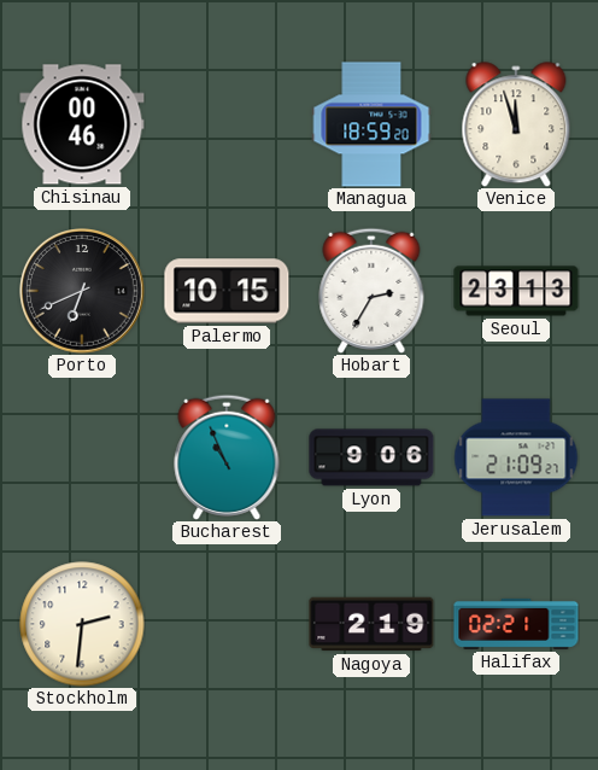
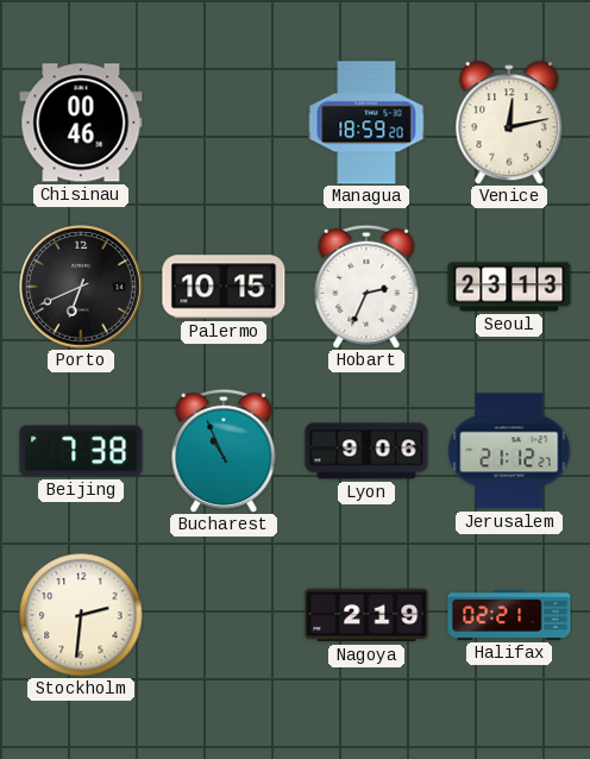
Venice: 11:57 -> 12:13
Hobart: 2:35 -> 2:34
Beijing: none -> 7:38
Jerusalem: 21:09 -> 21:12
